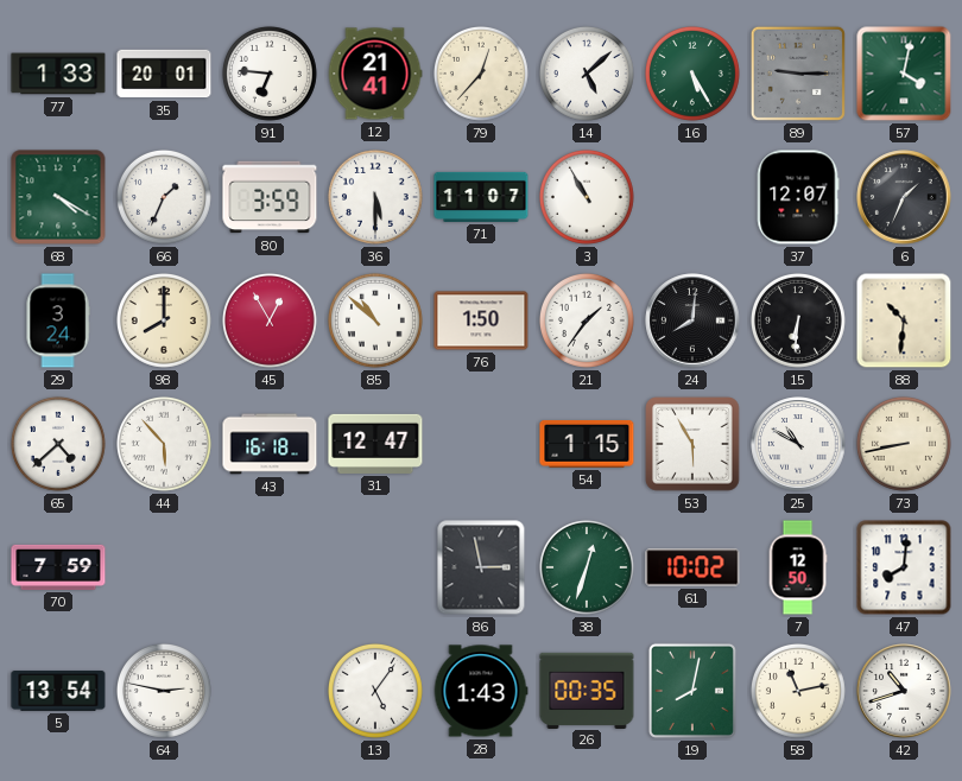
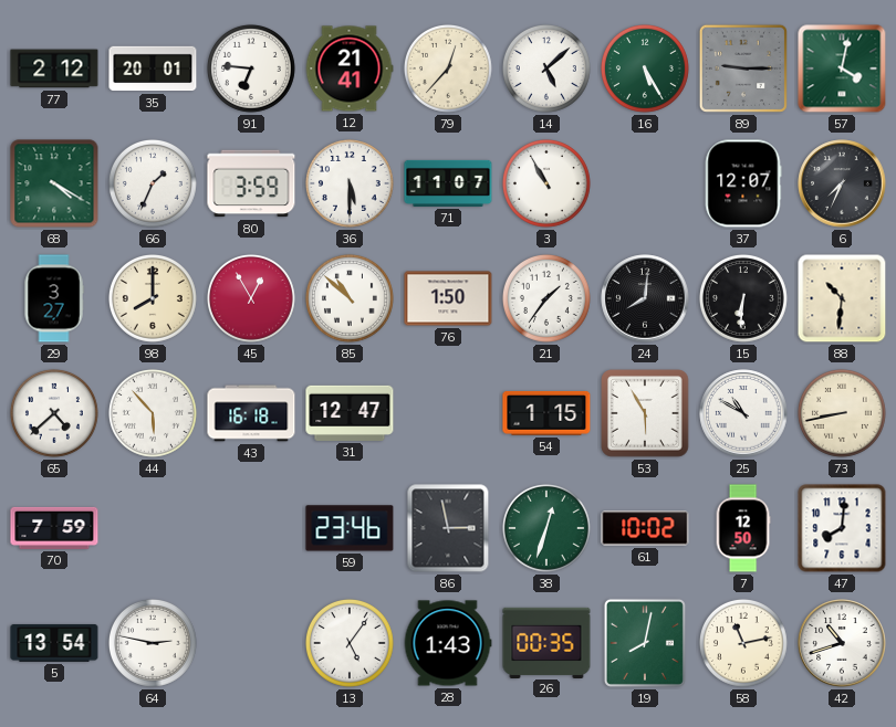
77: 1:33 -> 2:12
6: 1:34 -> 7:34
29: 3:24 -> 3:27
59: none -> 23:46
